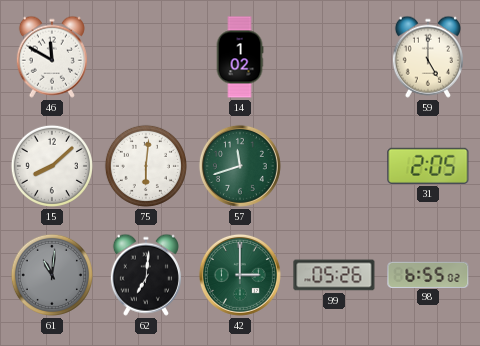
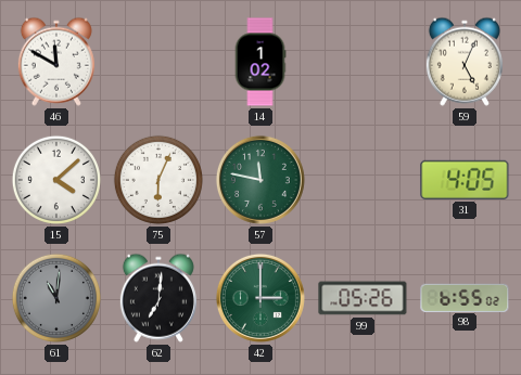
59: 5:00 -> 5:04
15: 8:08 -> 4:08
75: 6:01 -> 6:04
57: 11:42 -> 11:47
31: 2:05 -> 4:05
